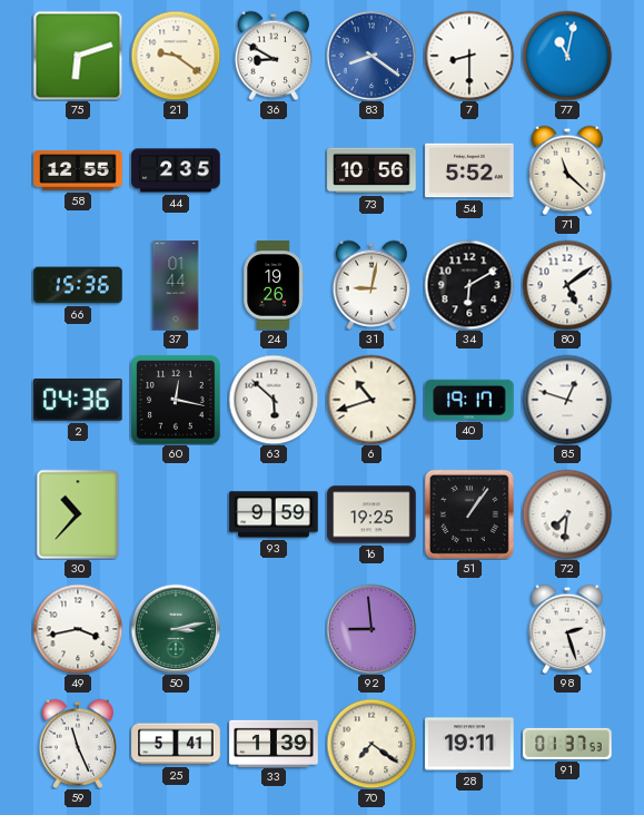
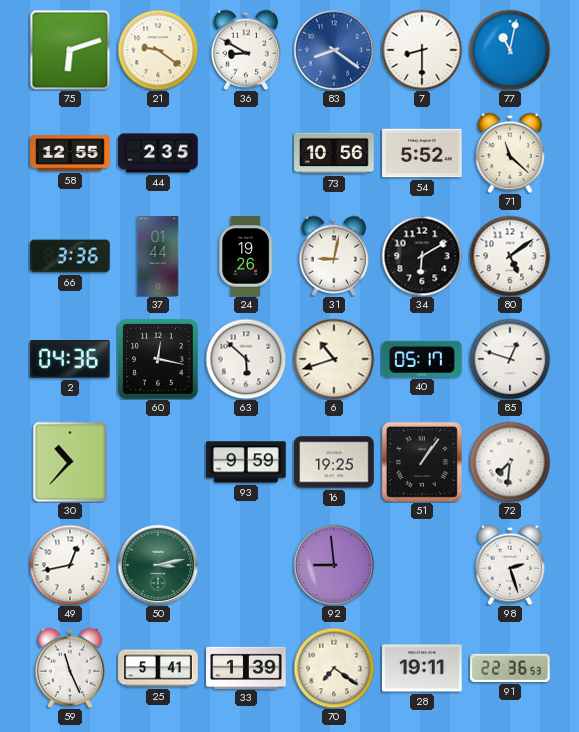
66: 15:36 -> 3:36
40: 19:17 -> 05:17
49: 3:43 -> 12:43
91: 01:37 -> 22:36
